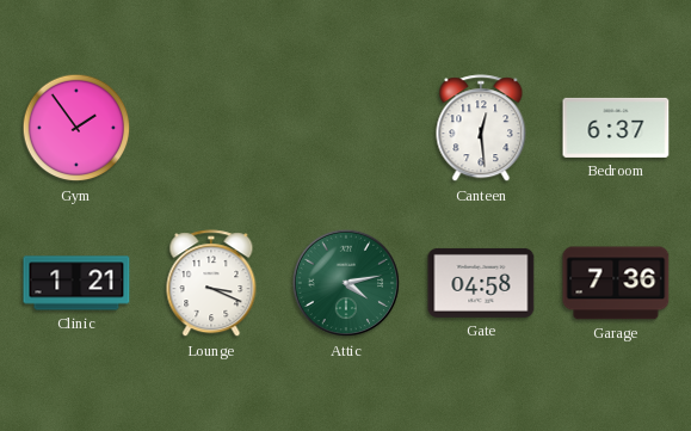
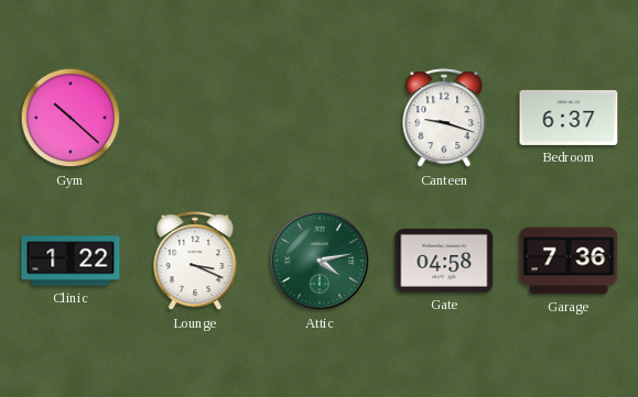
Gym: 1:54 -> 10:22
Canteen: 12:29 -> 9:18
Clinic: 1:21 -> 1:22
